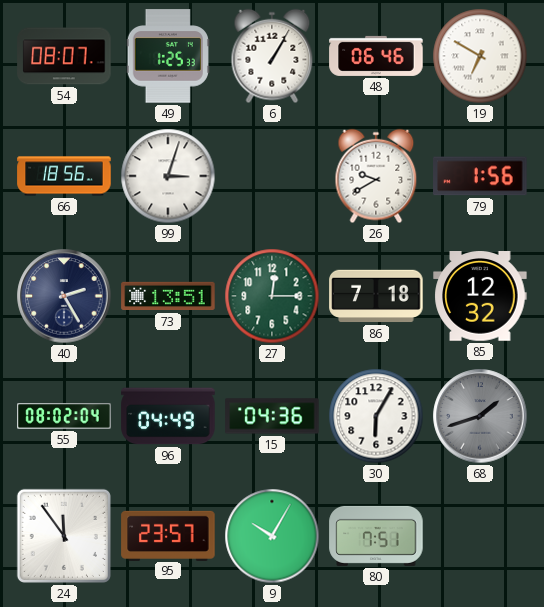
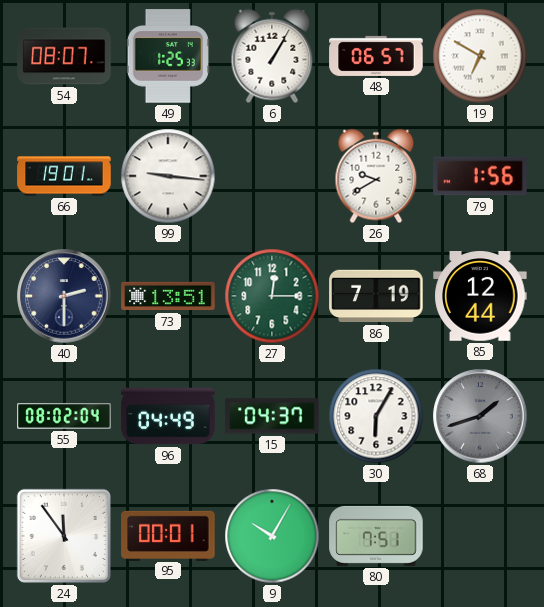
48: 06:46 -> 06:57
66: 18:56 -> 19:01
99: 3:03 -> 9:16
40: 2:25 -> 2:30
86: 7:18 -> 7:19
85: 12:32 -> 12:44
15: 04:36 -> 04:37
95: 23:57 -> 00:01
